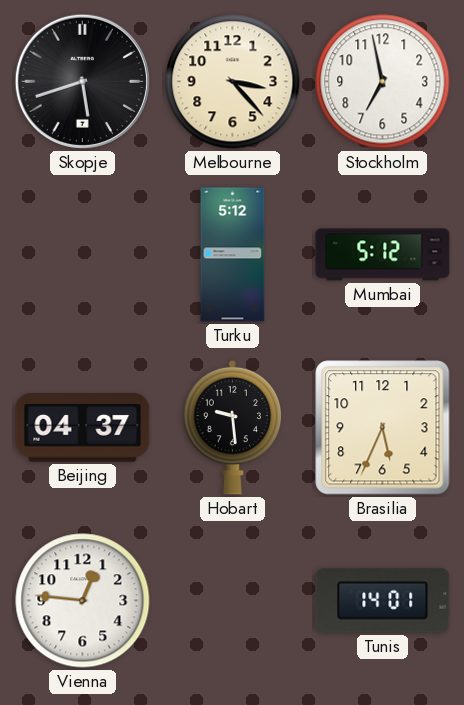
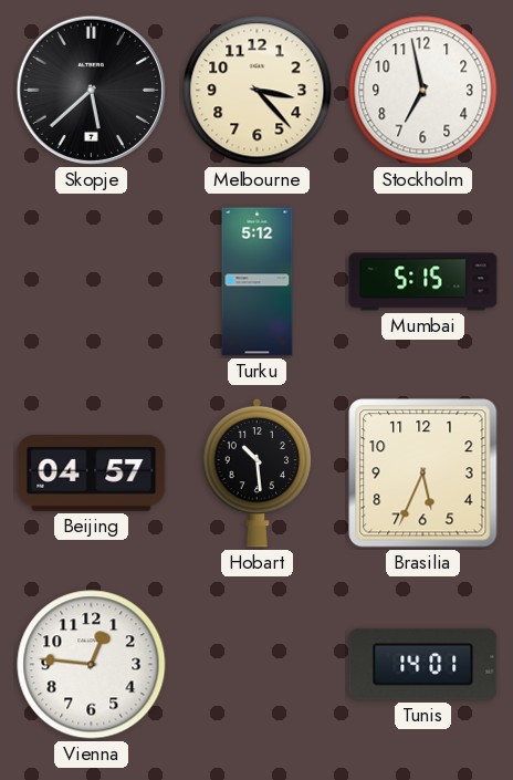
Skopje: 5:42 -> 5:38
Mumbai: 5:12 -> 5:15
Beijing: 04:37 -> 04:57
Hobart: 9:29 -> 10:29
